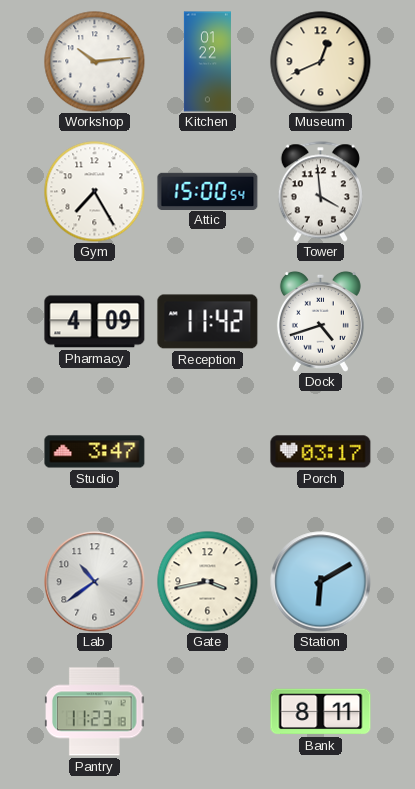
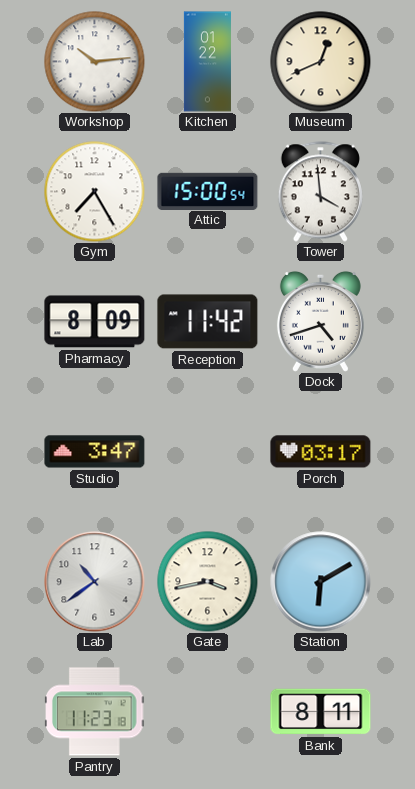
Pharmacy: 4:09 -> 8:09
